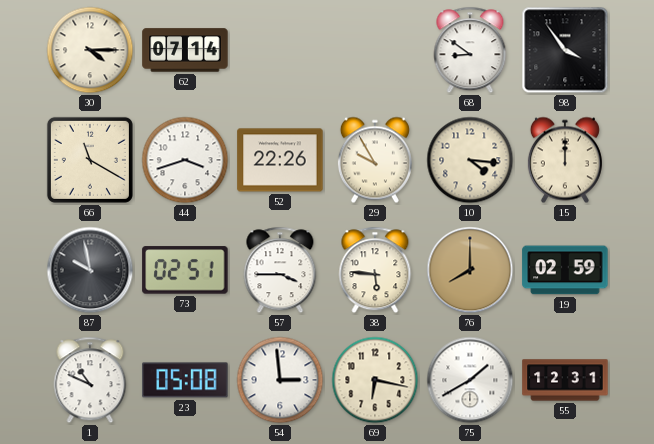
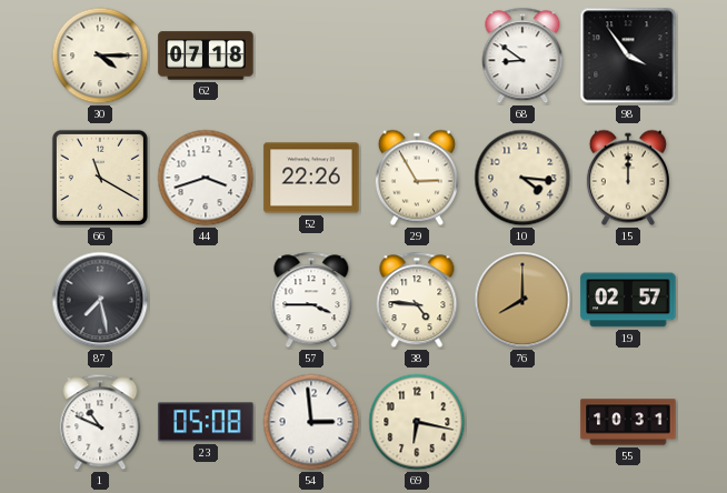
62: 07:14 -> 07:18
29: 9:55 -> 2:55
87: 9:58 -> 7:28
73: 02:51 -> none
38: 5:46 -> 4:46
19: 02:59 -> 02:57
75: 1:40 -> none
55: 12:31 -> 10:31
